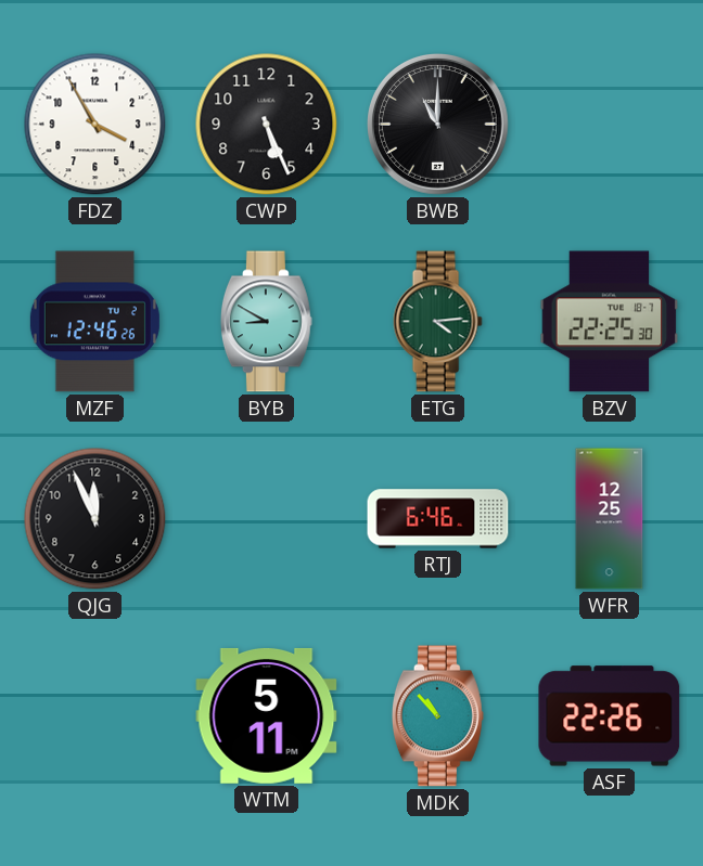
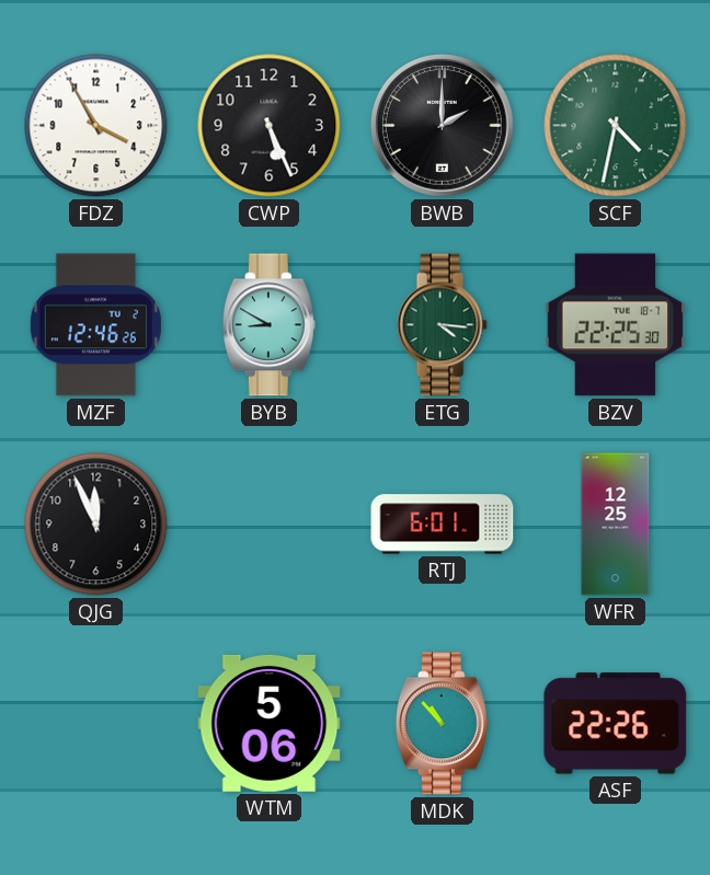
BWB: 11:00 -> 2:00
SCF: none -> 4:32
ETG: 4:14 -> 4:16
RTJ: 6:46 -> 6:01
WTM: 5:11 -> 5:06
